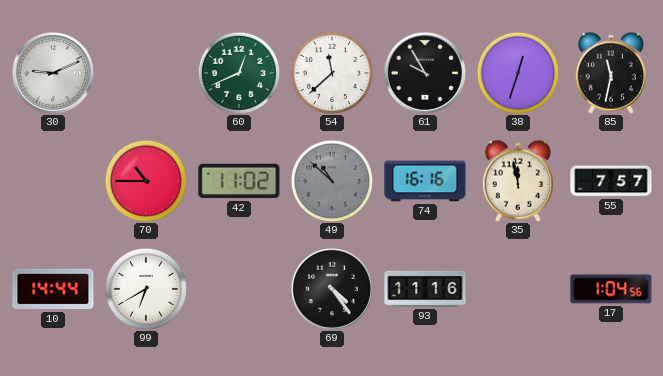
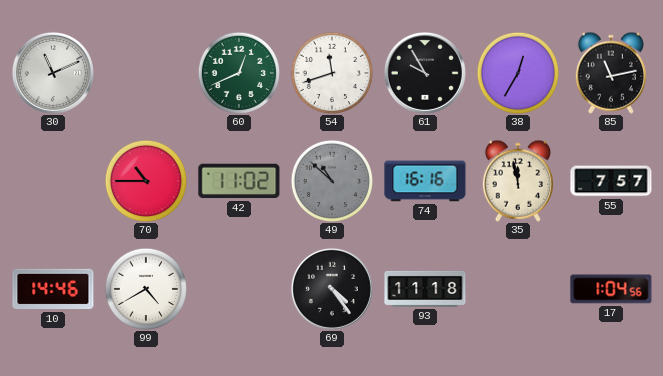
30: 9:11 -> 11:11
54: 11:38 -> 11:42
38: 12:33 -> 12:35
85: 11:32 -> 11:13
10: 14:44 -> 14:46
99: 6:40 -> 4:40
93: 11:16 -> 11:18
